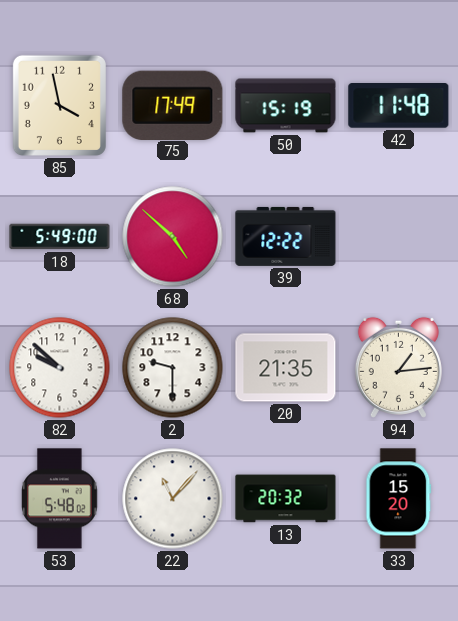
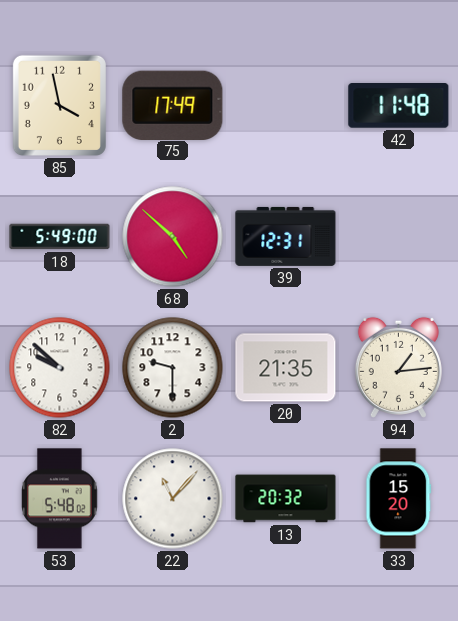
50: 15:19 -> none
39: 12:22 -> 12:31
